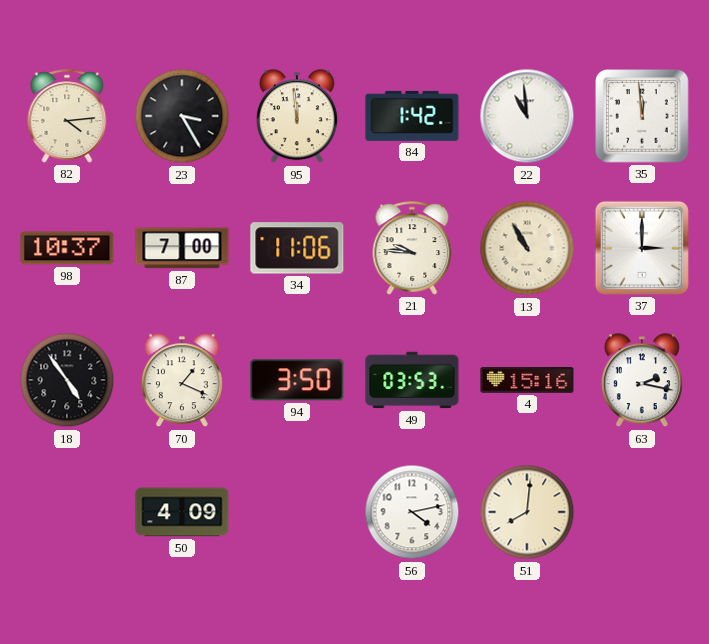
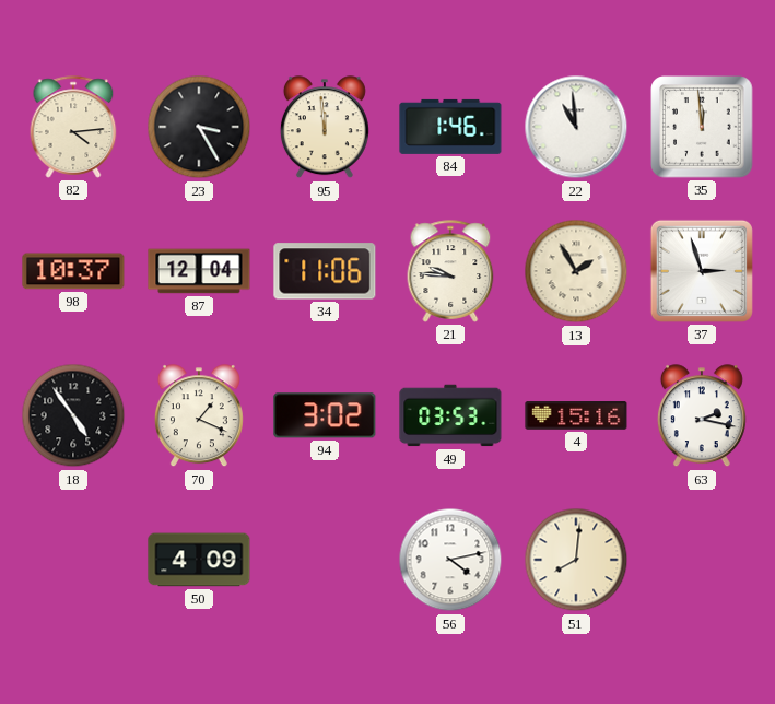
84: 1:42 -> 1:46
87: 7:00 -> 12:04
13: 10:55 -> 1:55
37: 3:00 -> 2:57
94: 3:50 -> 3:02
